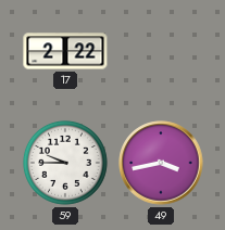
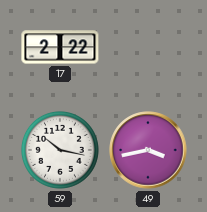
59: 9:45 -> 10:17
